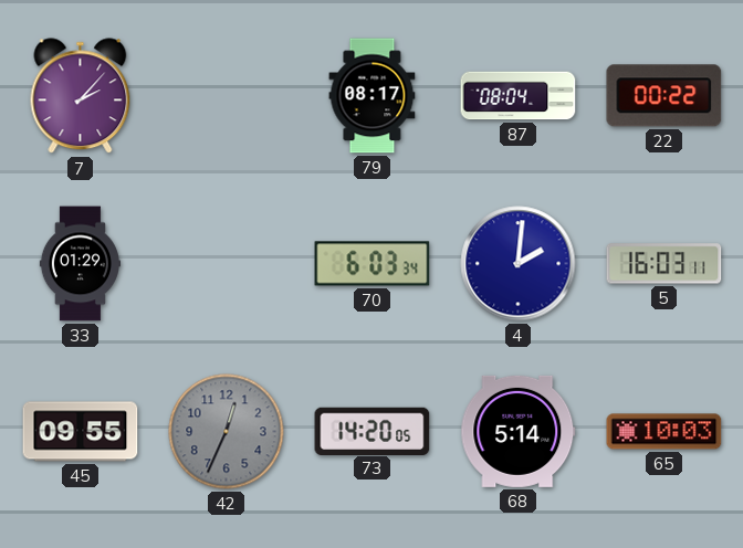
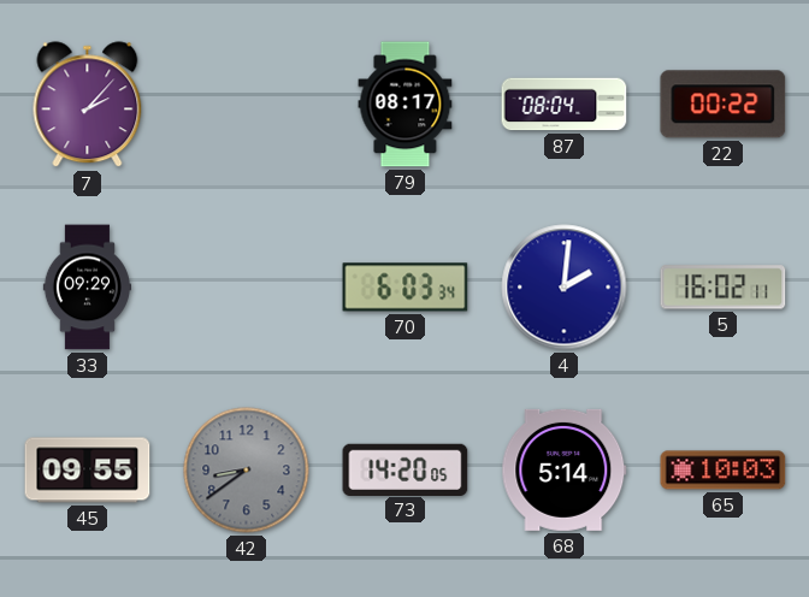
33: 01:29 -> 09:29
5: 16:03 -> 16:02
42: 12:34 -> 8:39
